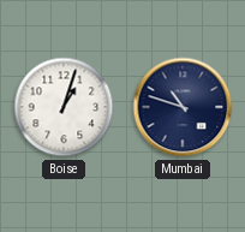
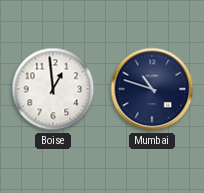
Boise: 1:03 -> 12:59
